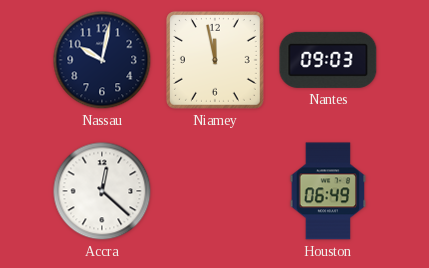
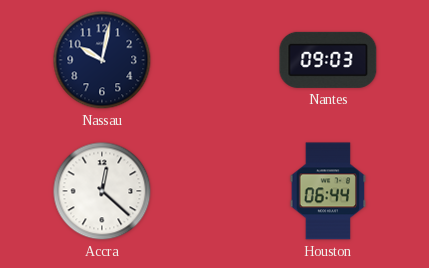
Niamey: 11:58 -> none
Houston: 06:49 -> 06:44
